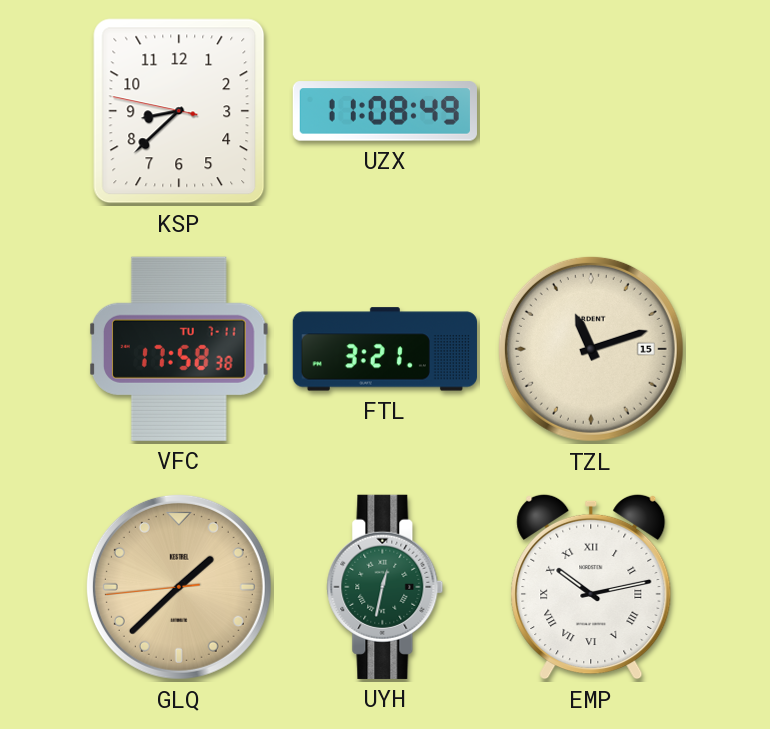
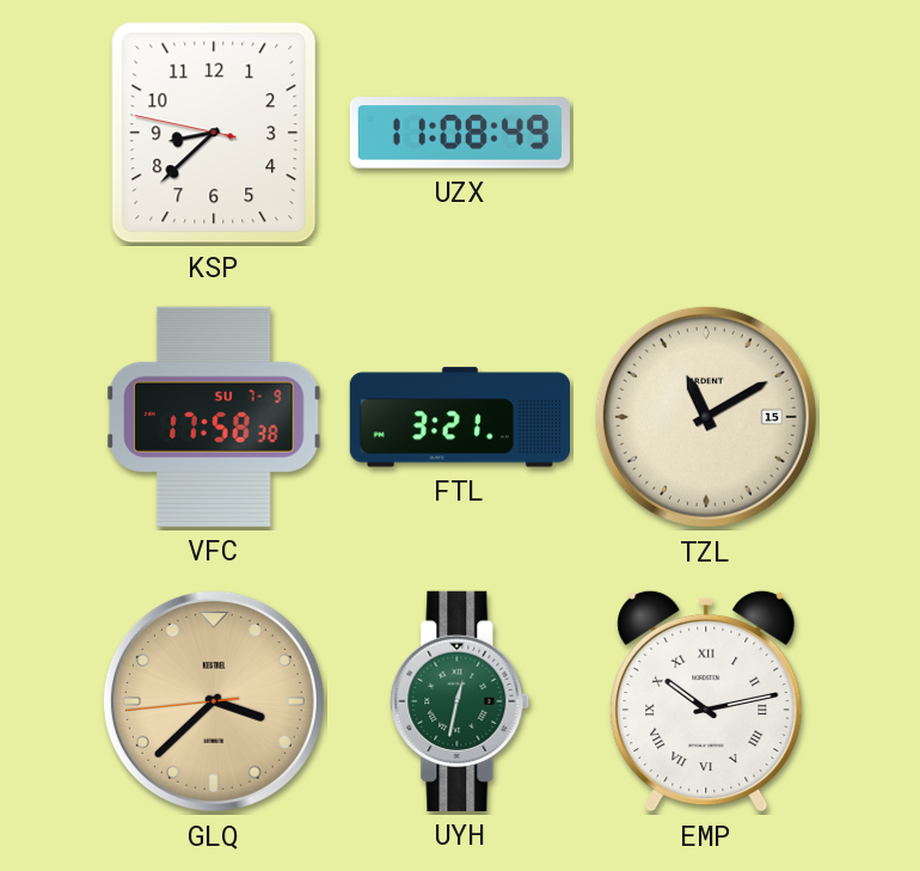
VFC date: TU 7-11 -> SU 7-9
TZL: 11:12 -> 11:10
GLQ: 1:37 -> 3:37
